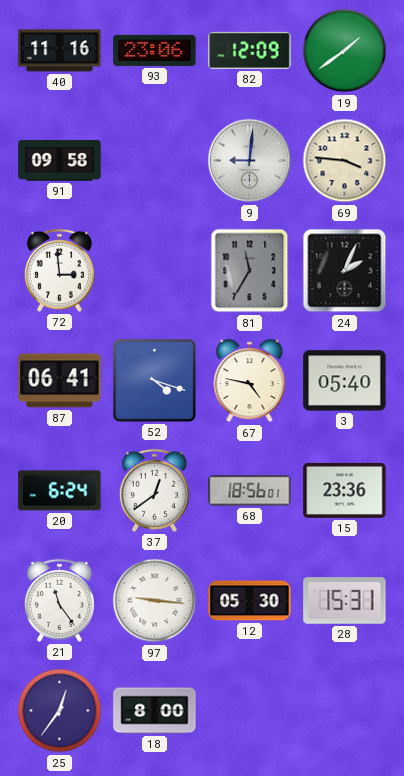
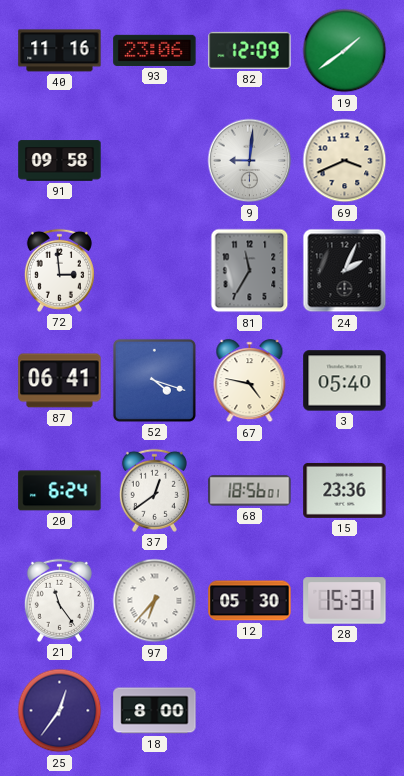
69: 3:46 -> 3:41
97: 9:16 -> 6:37
